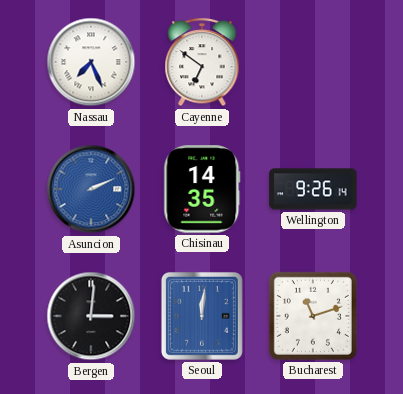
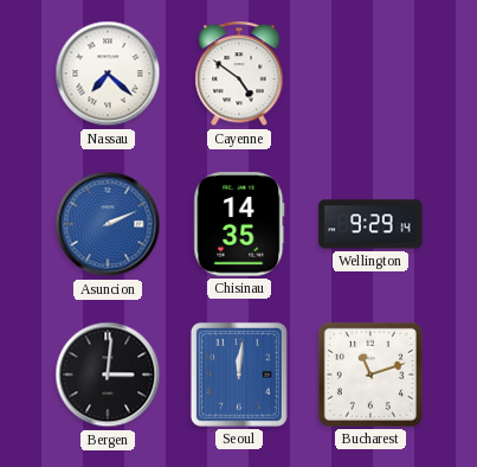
Nassau: 7:26 -> 7:22
Cayenne: 6:51 -> 4:51
Wellington: 9:26 -> 9:29
